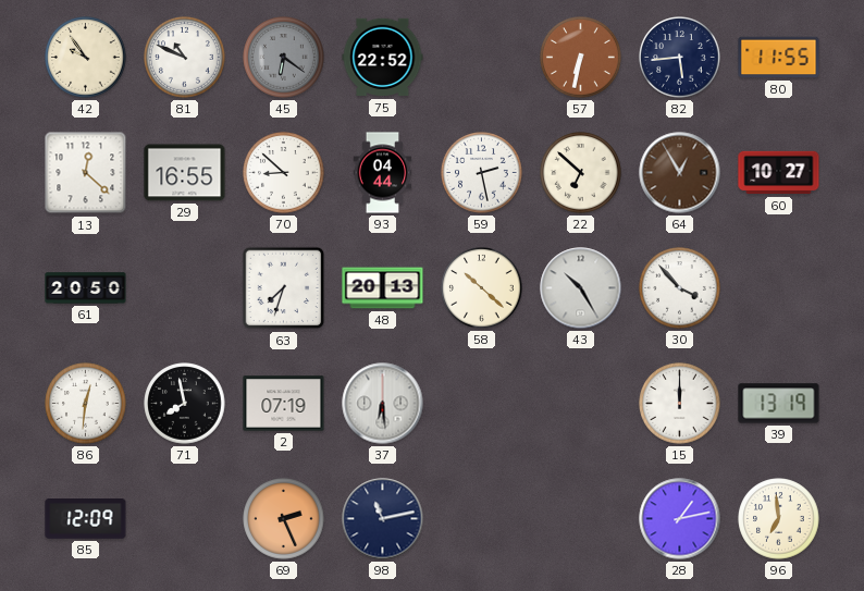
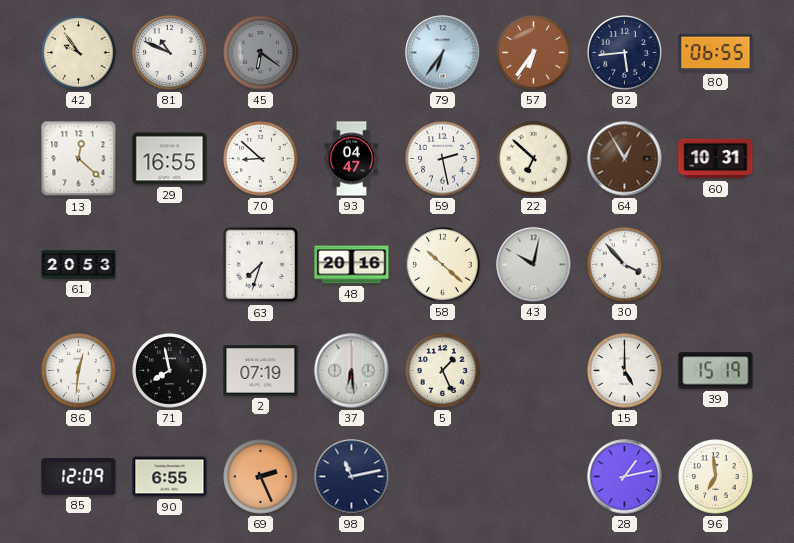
75: 22:52 -> none
79: none -> 6:36
57: 6:32 -> 6:36
80: 11:55 -> 06:55
93: 04:44 -> 04:47
60: 10:27 -> 10:31
61: 20:50 -> 20:53
48: 20:13 -> 20:16
43: 10:25 -> 10:02
5: none -> 1:26
15: 12:00 -> 5:00
39: 13:19 -> 15:19
90: none -> 6:55
